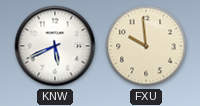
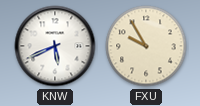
FXU: 9:59 -> 9:55
